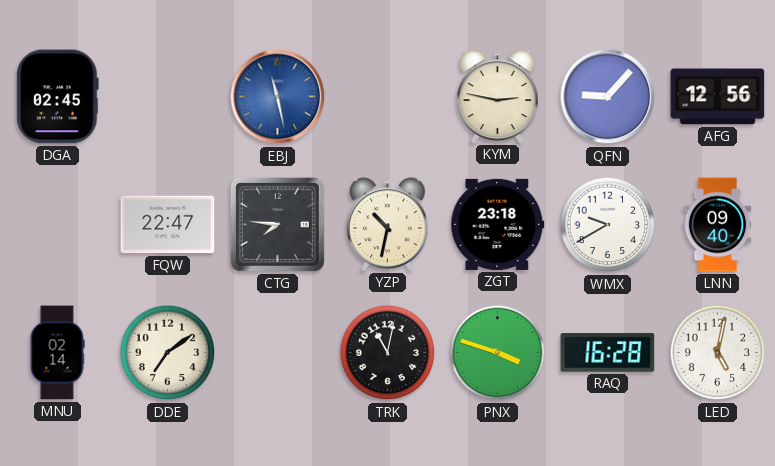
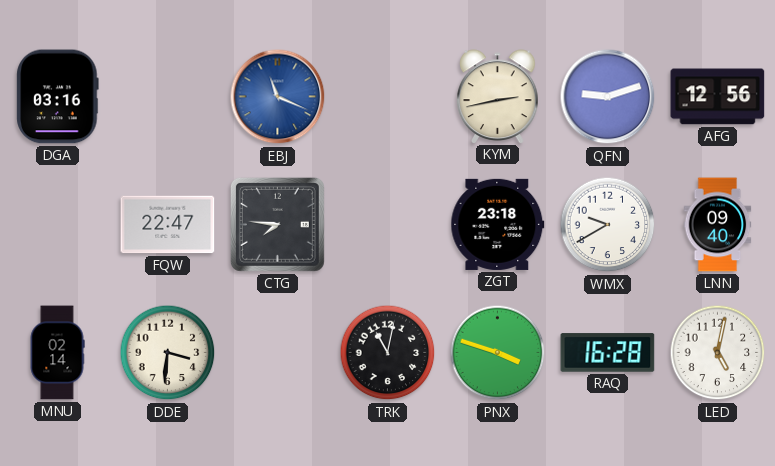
DGA: 02:45 -> 03:16
EBJ: 11:28 -> 11:19
KYM: 2:47 -> 2:43
QFN: 9:07 -> 9:12
YZP: 10:32 -> none
DDE: 7:09 -> 3:31
